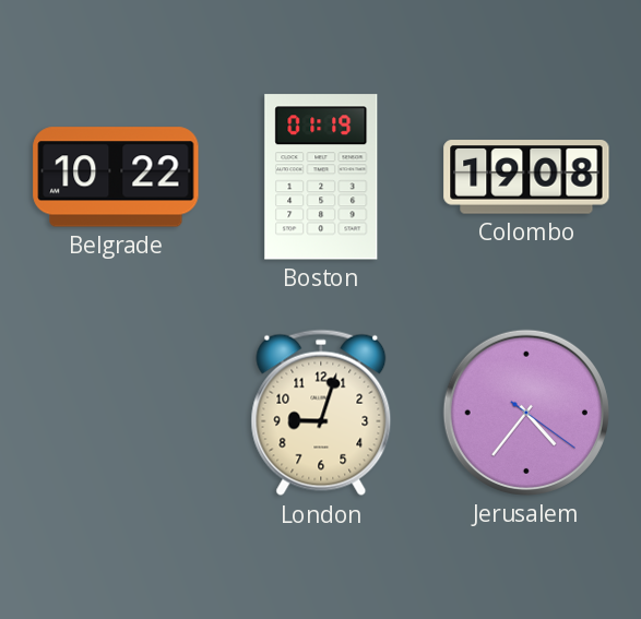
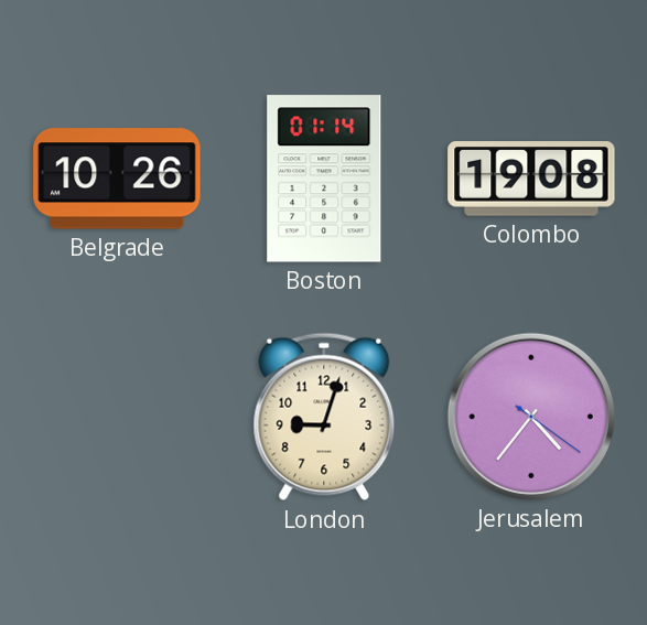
Belgrade: 10:22 -> 10:26
Boston: 01:19 -> 01:14
